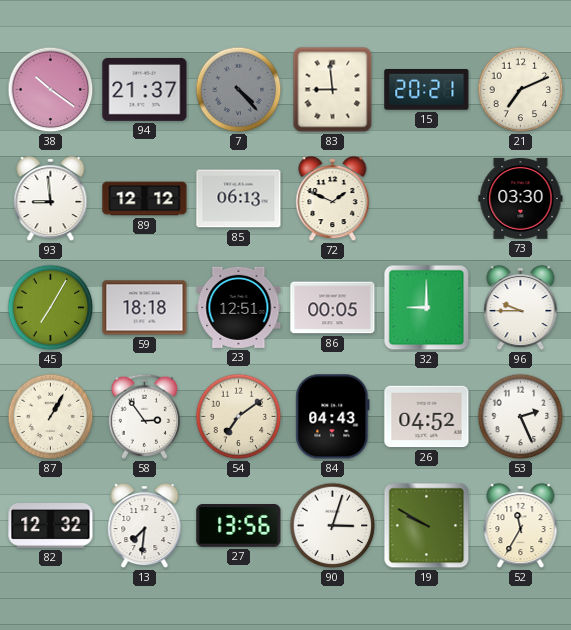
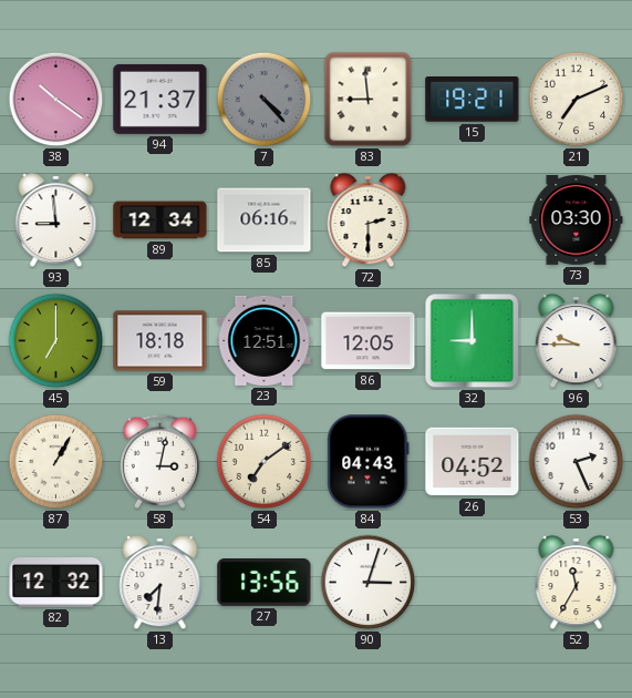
15: 20:21 -> 19:21
89: 12:12 -> 12:34
85: 06:13 -> 06:16
72: 1:49 -> 2:30
45: 7:05 -> 7:00
86: 00:05 -> 12:05
58: 2:54 -> 3:02
19: 9:50 -> none
